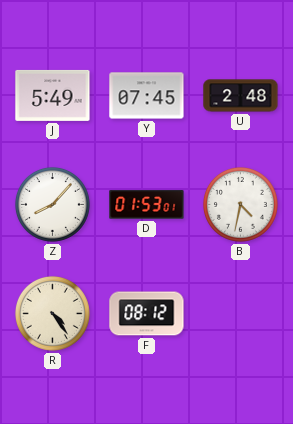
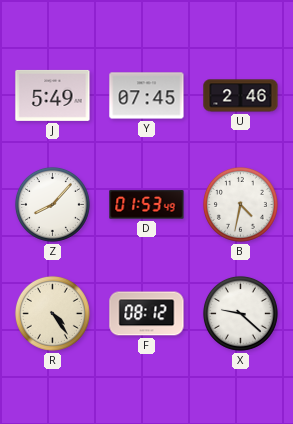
U: 2:48 -> 2:46
D: 01:53:01 -> 01:53:49
X: none -> 9:22
